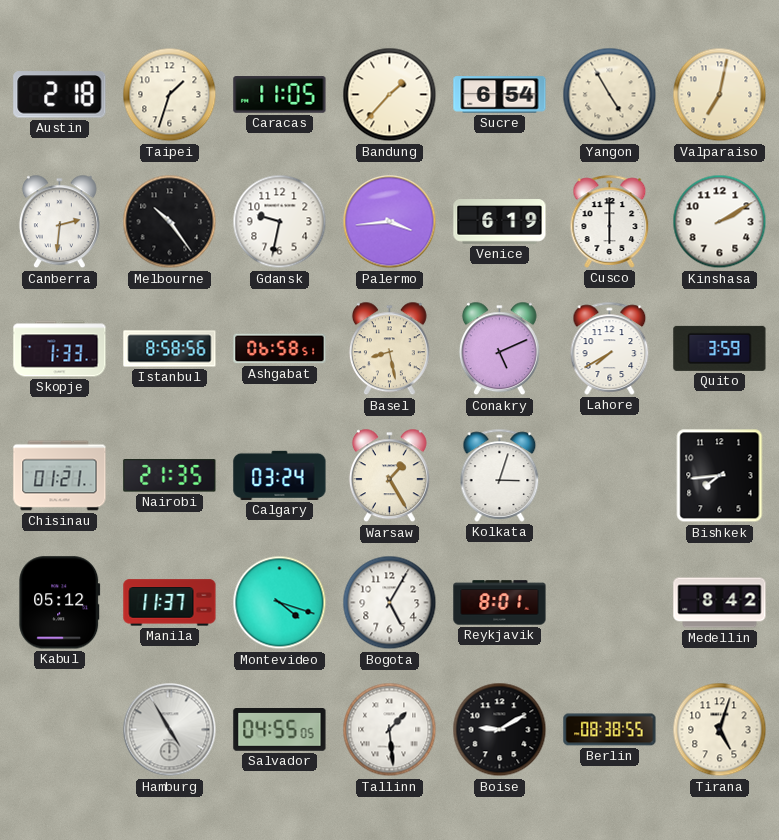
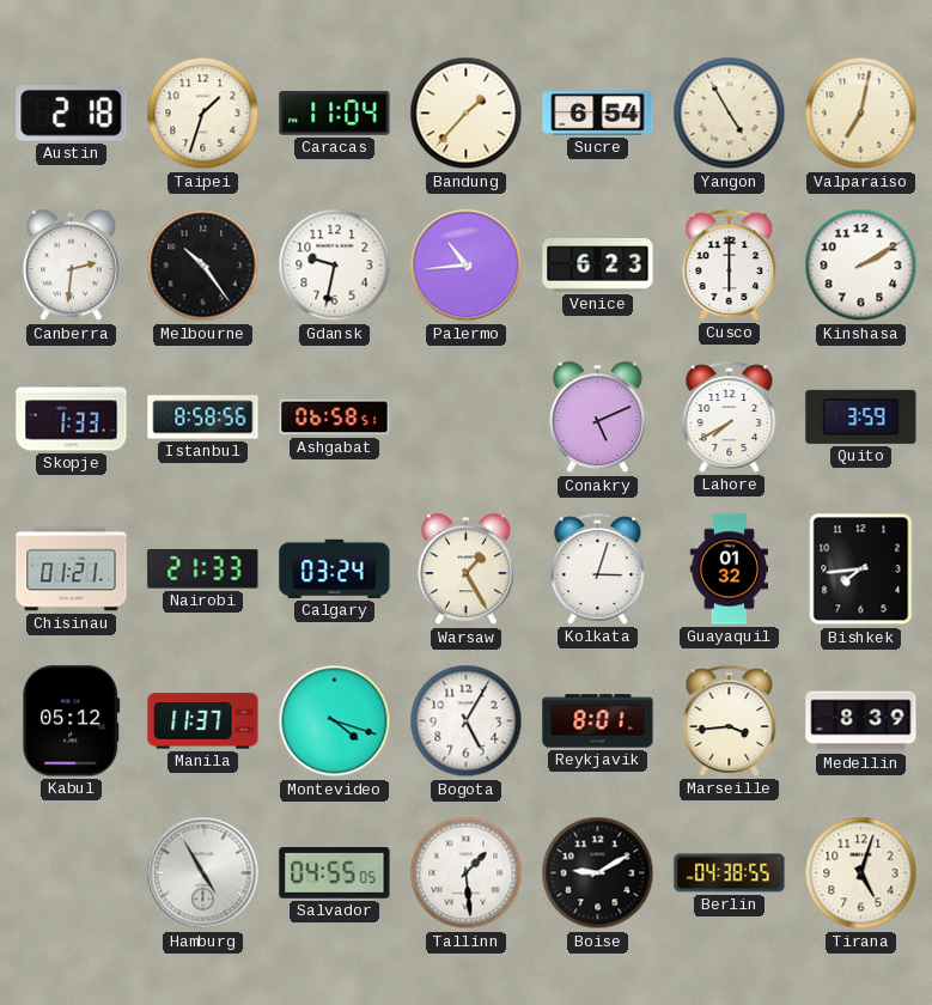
Caracas: 11:05 -> 11:04
Palermo: 3:44 -> 10:44
Venice: 6:19 -> 6:23
Basel: 8:28 -> none
Nairobi: 21:35 -> 21:33
Guayaquil: none -> 01:32
Marseille: none -> 3:44
Medellin: 8:42 -> 8:39
Berlin: 08:38 -> 04:38
